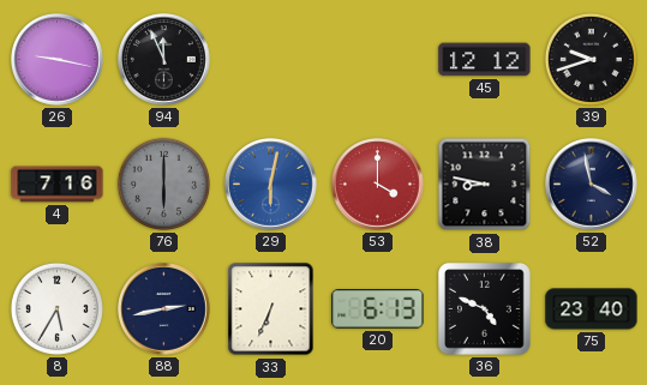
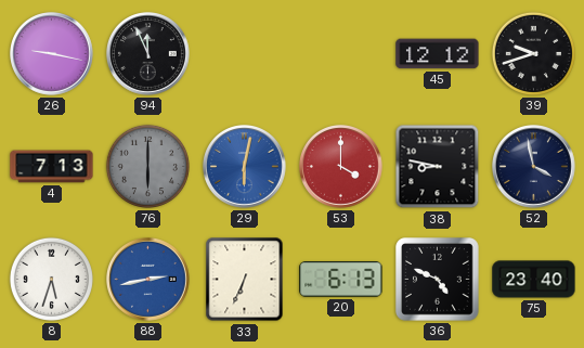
4: 7:16 -> 7:13
8: 5:35 -> 5:33
88 dial: navy -> blue
